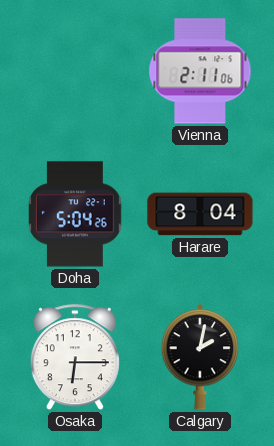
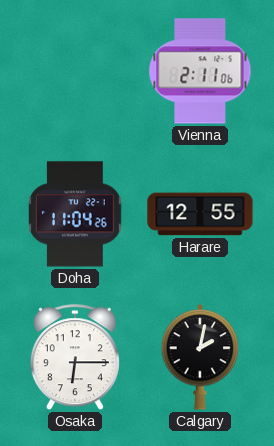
Doha: 5:04 -> 11:04
Harare: 8:04 -> 12:55
